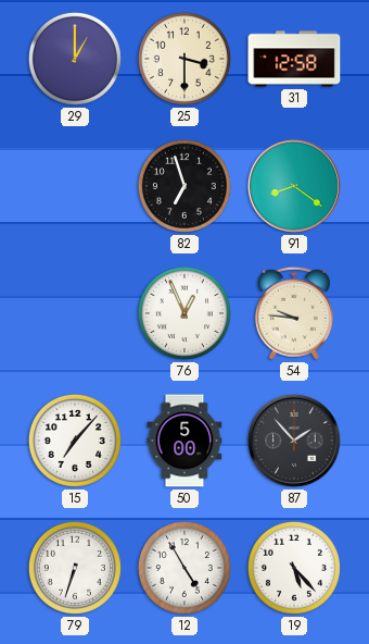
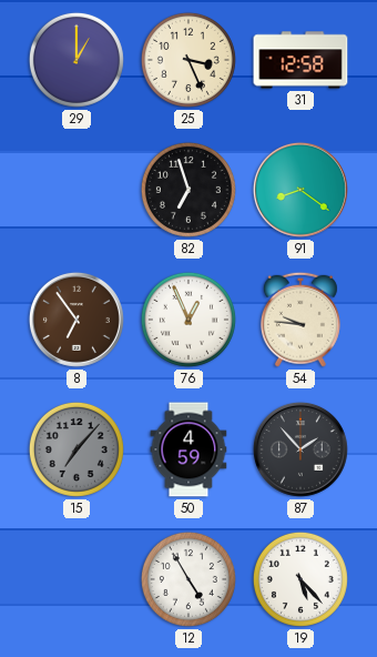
25: 3:30 -> 3:26
8: none -> 6:54
15 dial: white -> grey
50: 5:00 -> 4:59
79: 6:33 -> none
